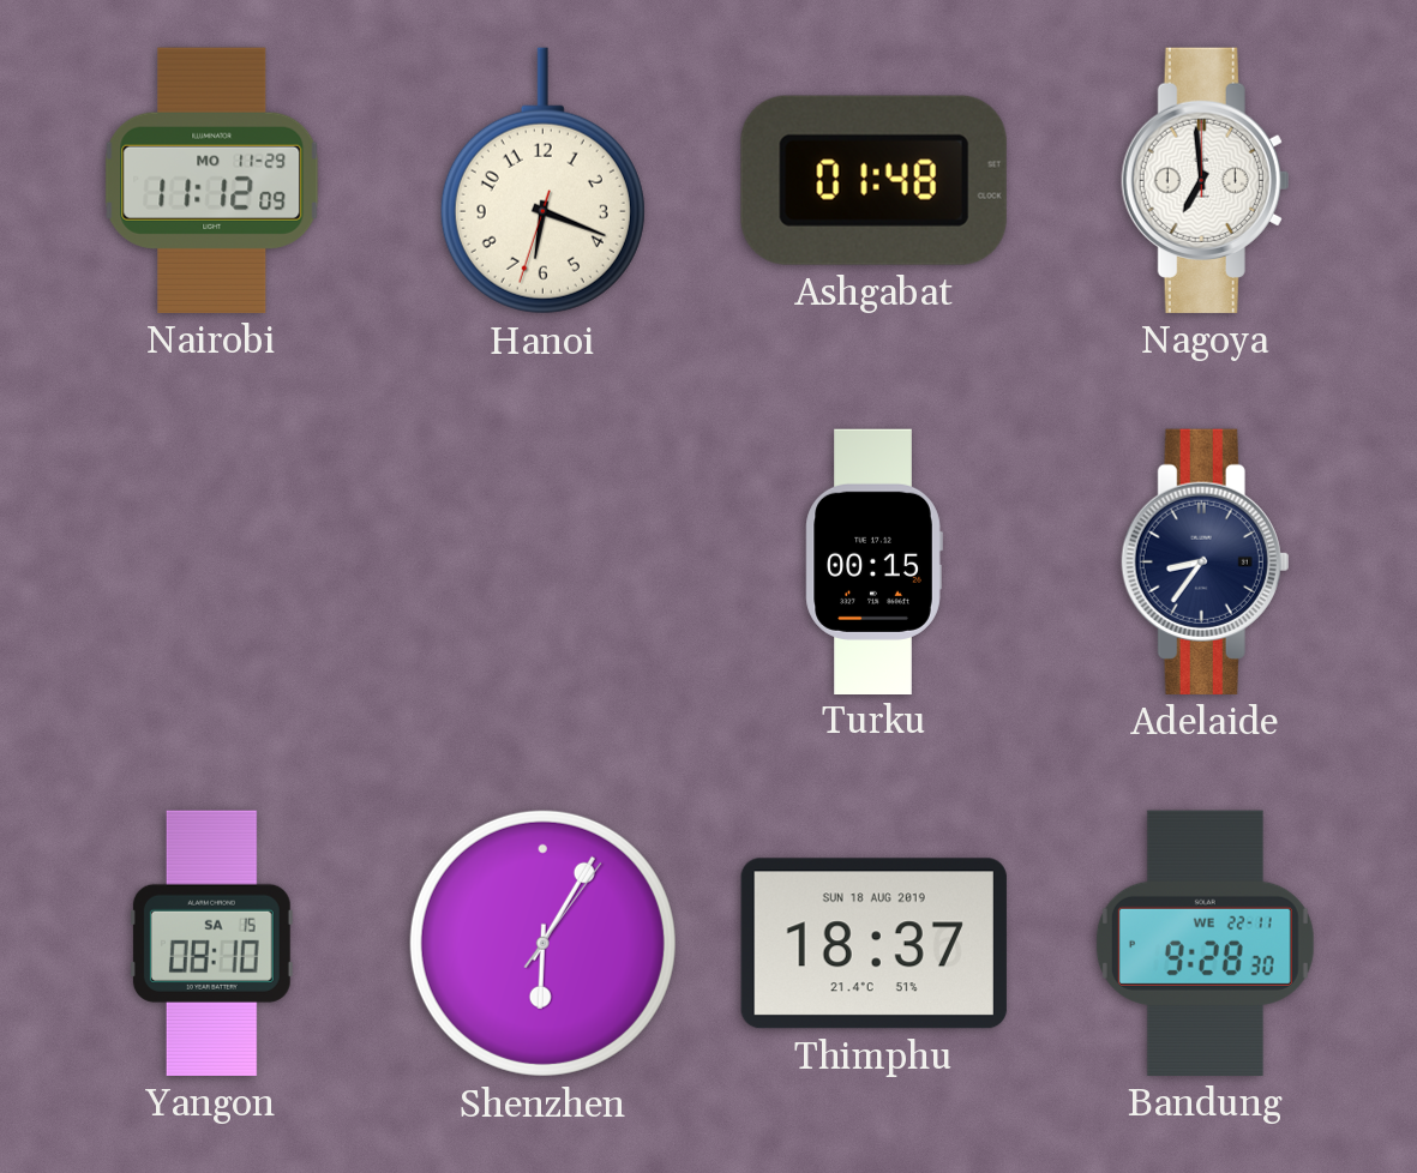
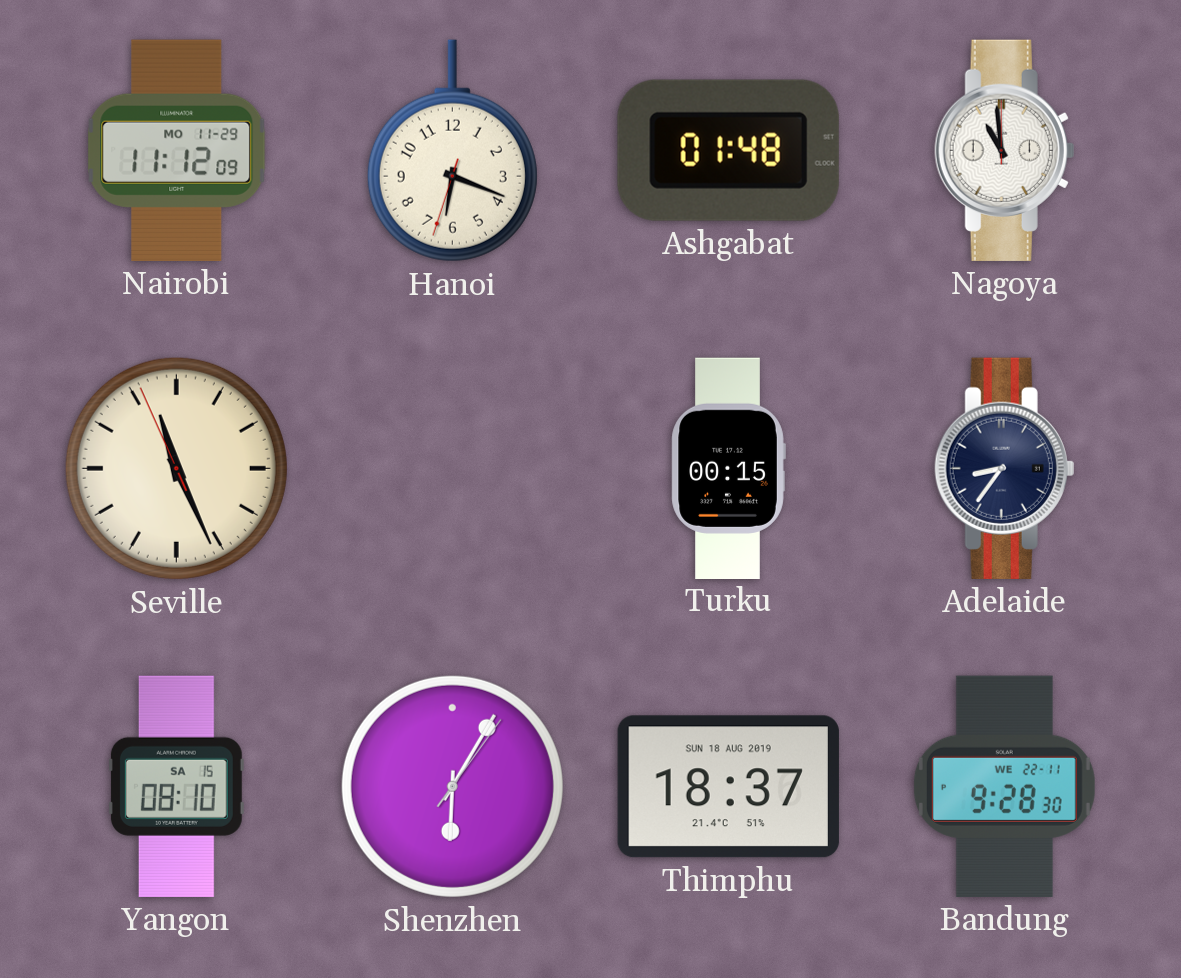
Nagoya: 6:59 -> 10:59
Seville: none -> 11:25
